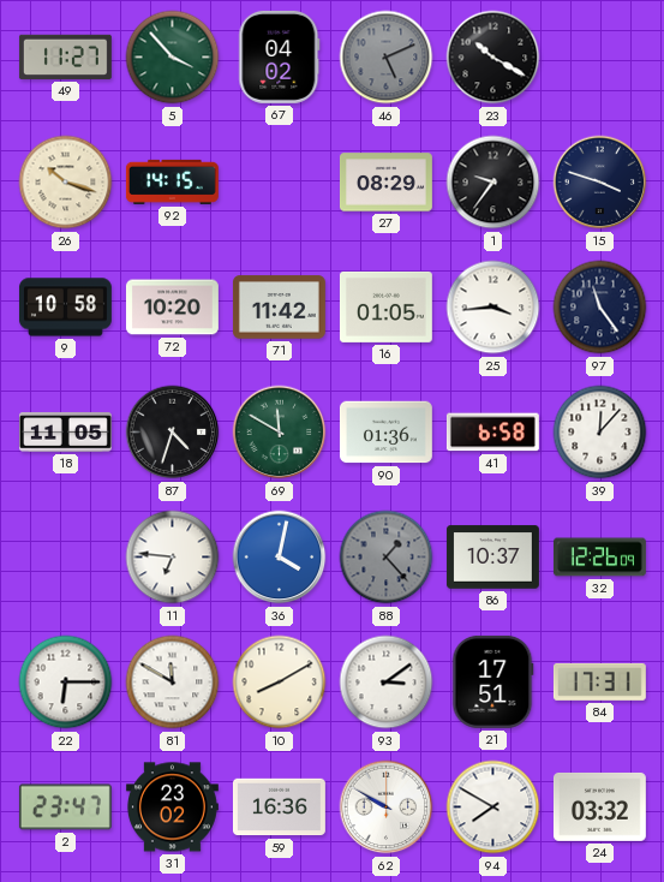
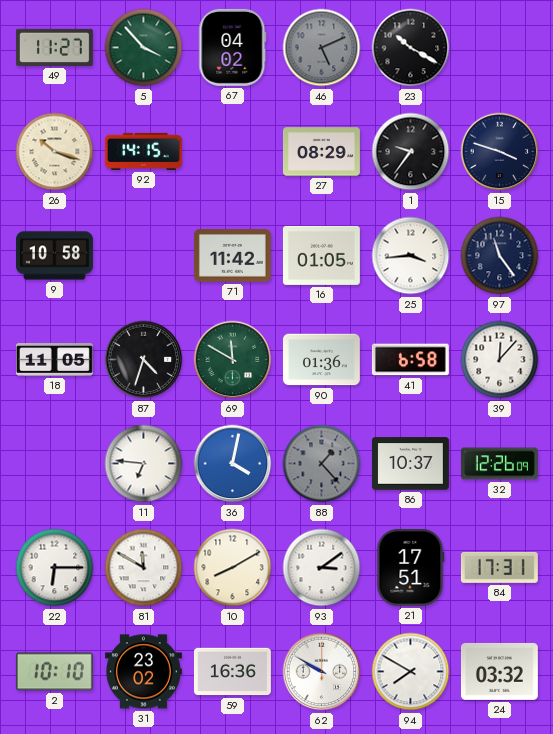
72: 10:20 -> none
2: 23:47 -> 10:10
